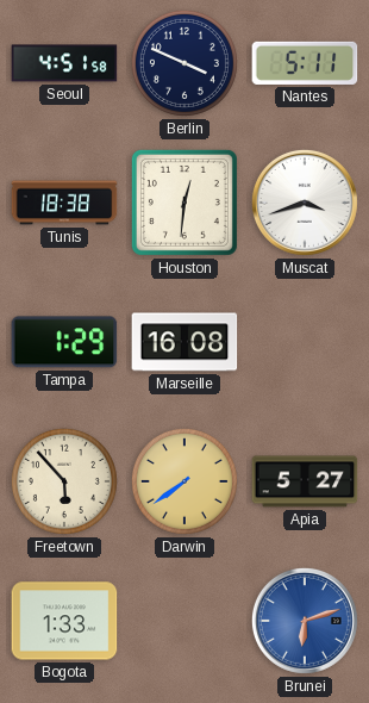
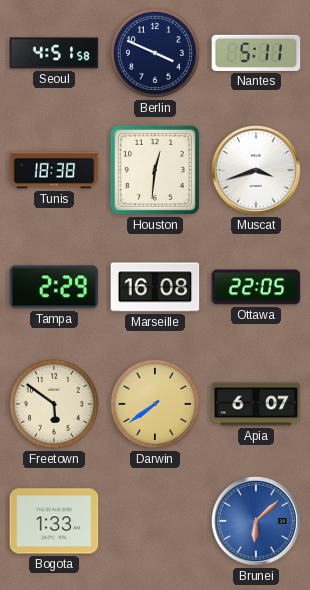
Tampa: 1:29 -> 2:29
Ottawa: none -> 22:05
Freetown: 5:53 -> 5:51
Apia: 5:27 -> 6:07
Brunei: 6:12 -> 6:08
